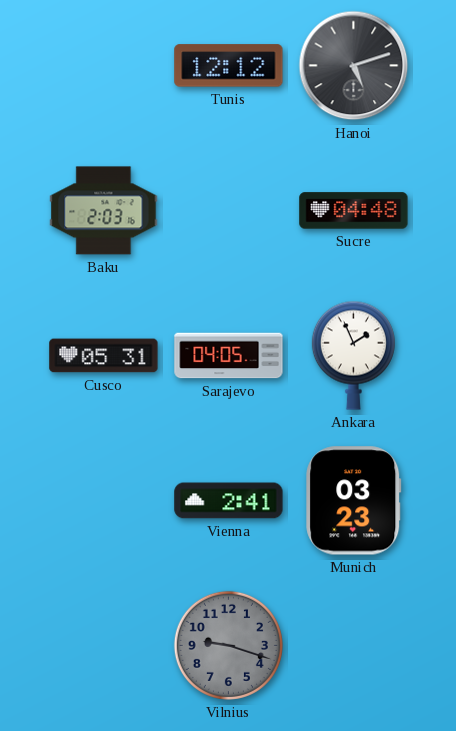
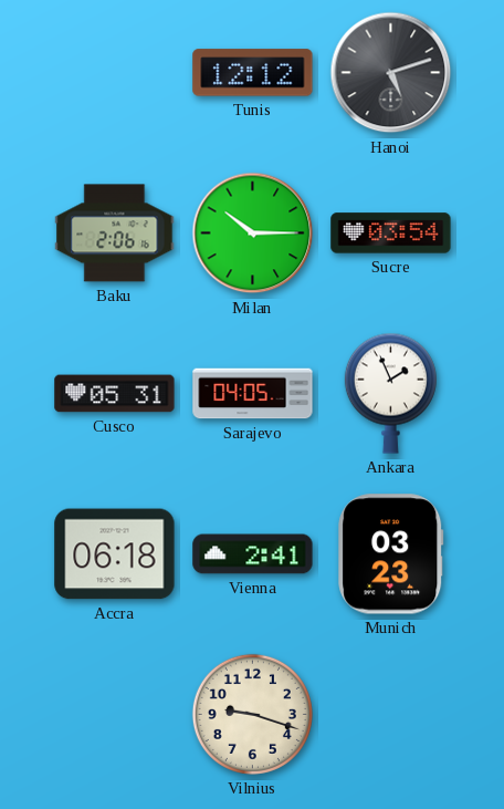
Baku: 2:03 -> 2:06
Milan: none -> 10:15
Sucre: 04:48 -> 03:54
Accra: none -> 06:18
Vilnius dial: grey -> cream
